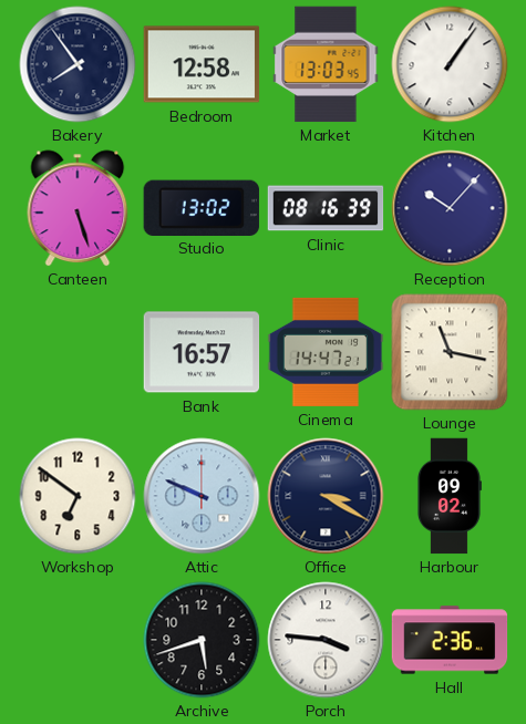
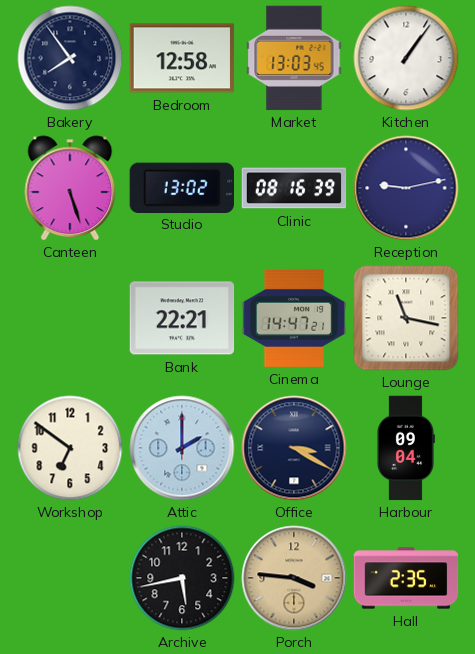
Reception: 10:07 -> 9:13
Bank: 16:57 -> 22:21
Attic: 9:49 -> 2:00
Harbour: 09:02 -> 09:04
Archive: 5:42 -> 5:43
Porch dial: white -> champagne
Hall: 2:36 -> 2:35
